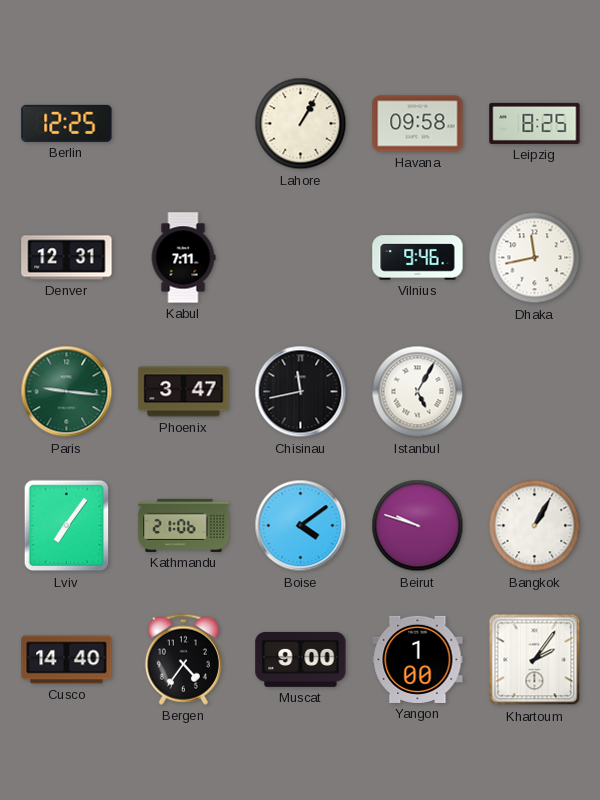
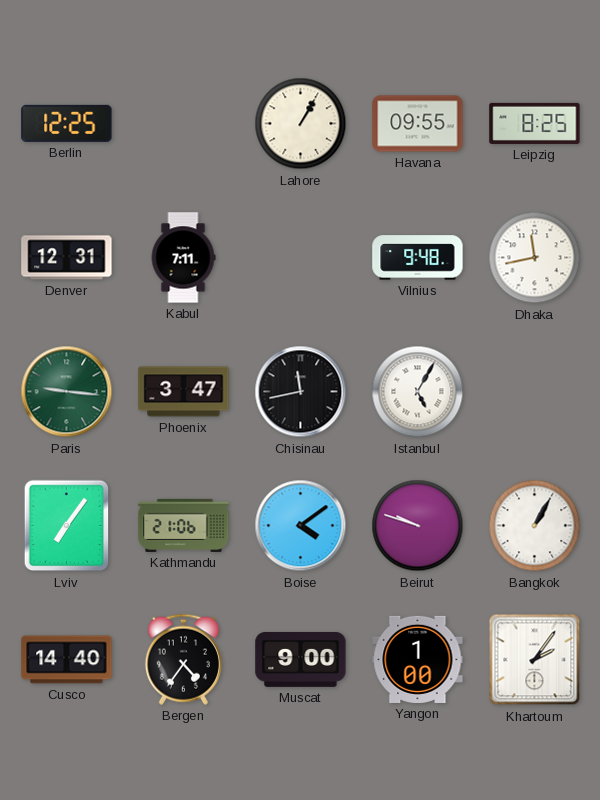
Havana: 09:58 -> 09:55
Vilnius: 9:46 -> 9:48
